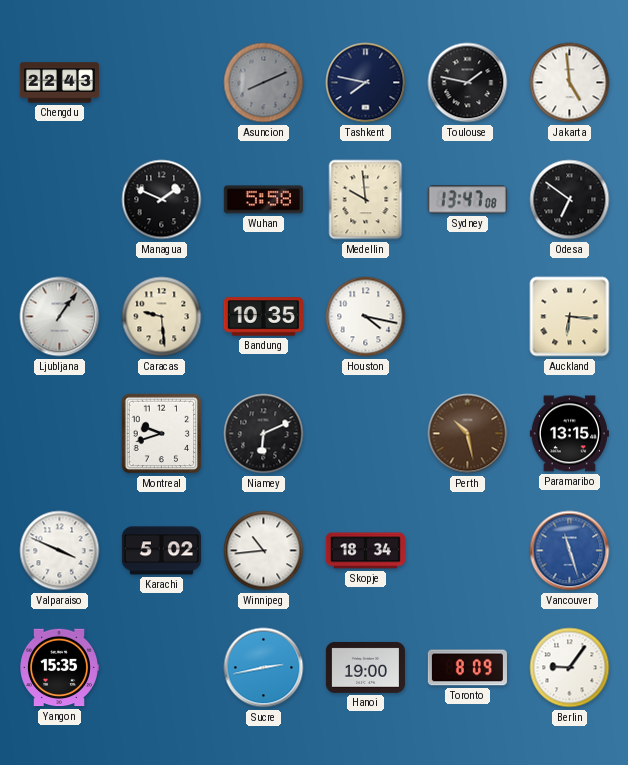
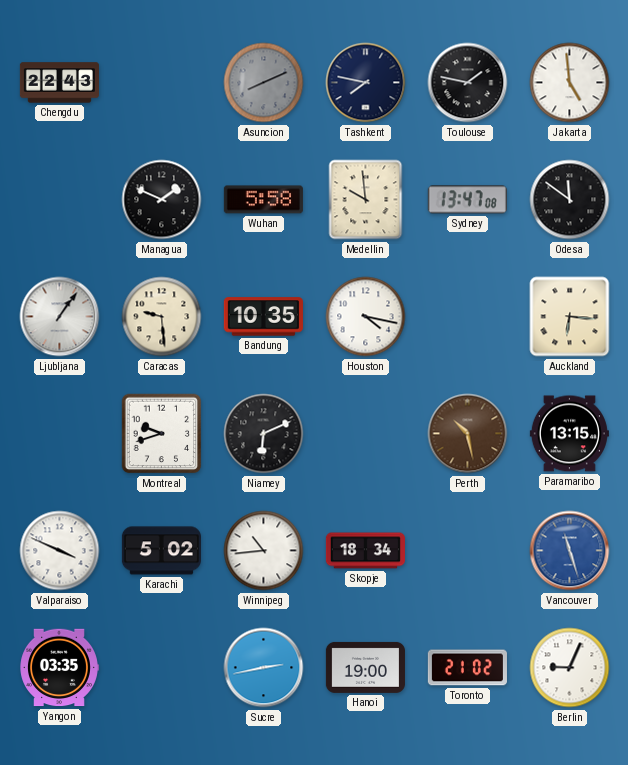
Odesa: 6:51 -> 11:51
Yangon: 15:35 -> 03:35
Toronto: 8:09 -> 21:02
Berlin: 9:06 -> 9:04
